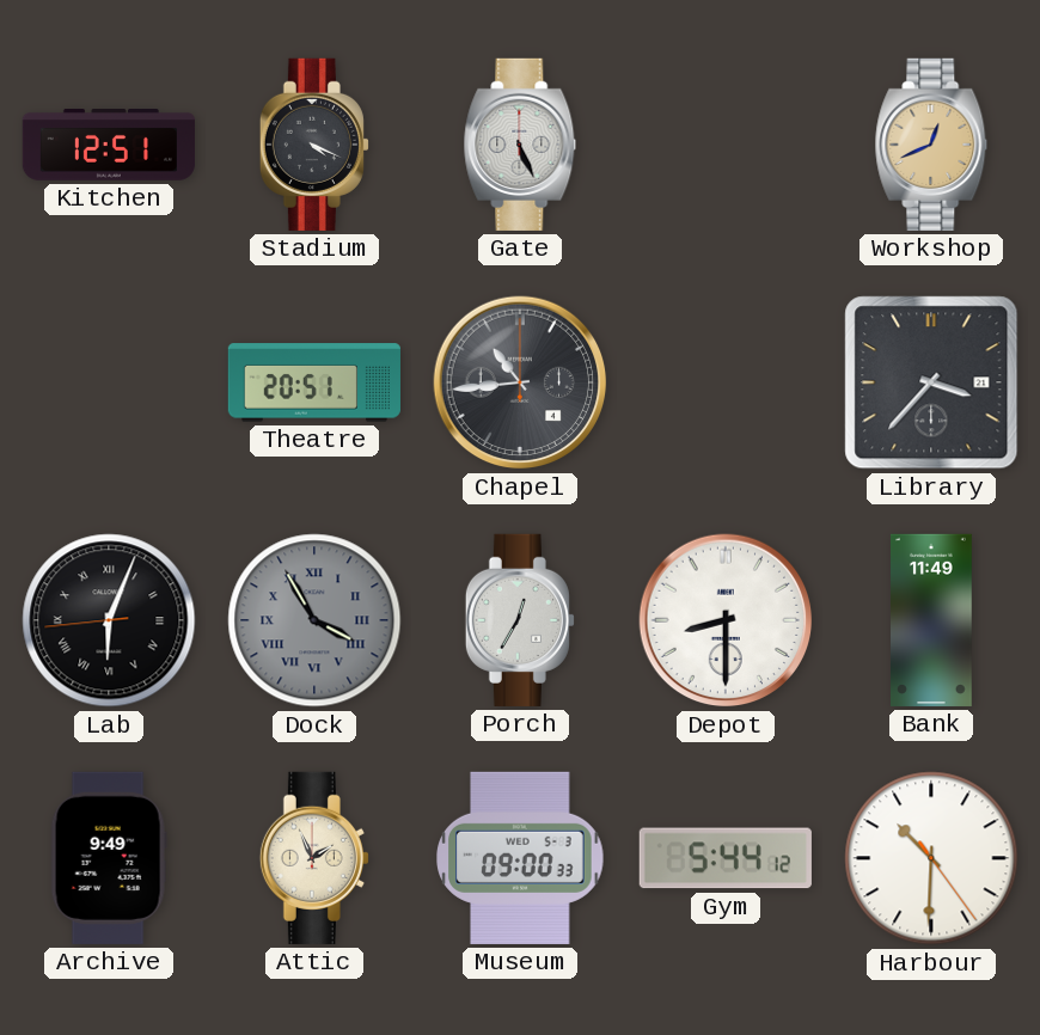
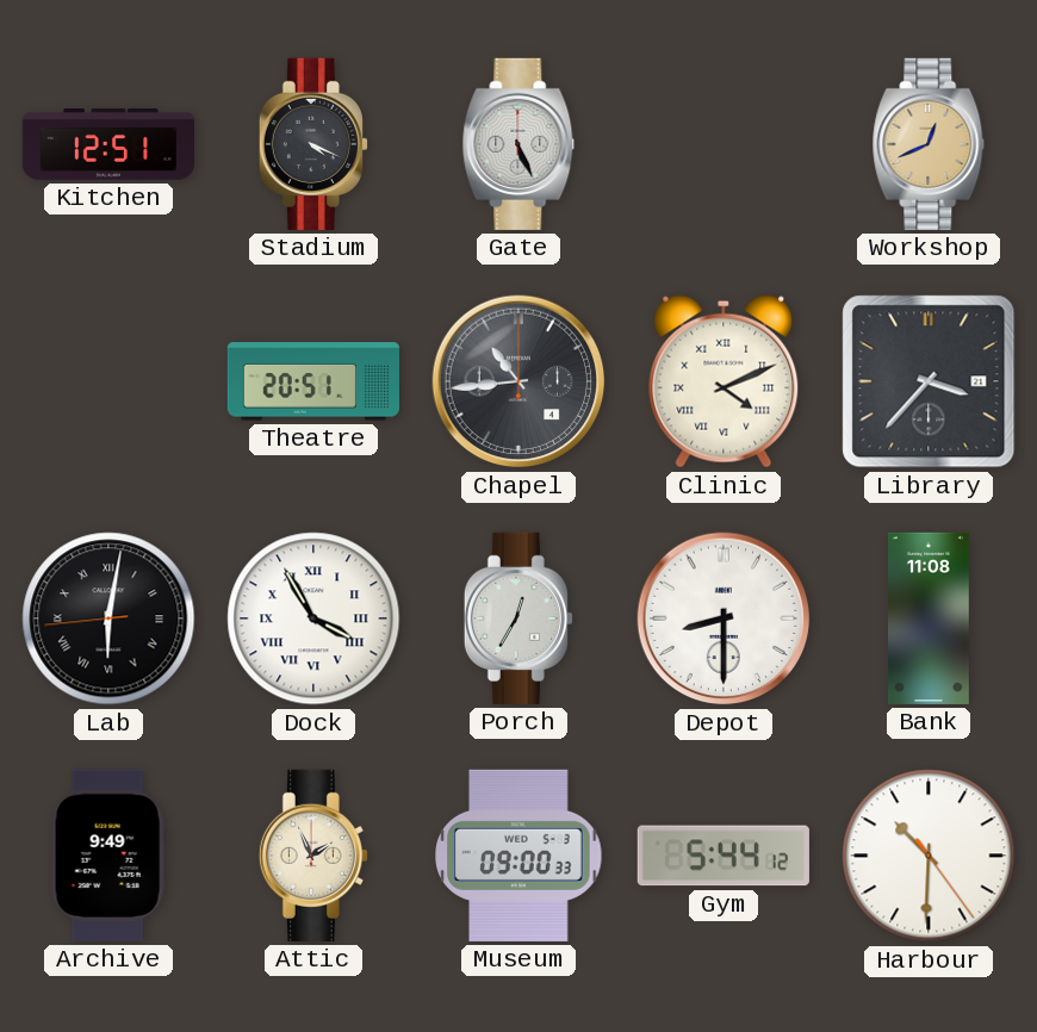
Clinic: none -> 4:11
Lab: 6:03 -> 6:01
Dock dial: grey -> white
Bank: 11:49 -> 11:08
